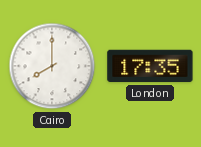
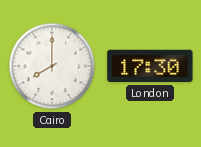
London: 17:35 -> 17:30
